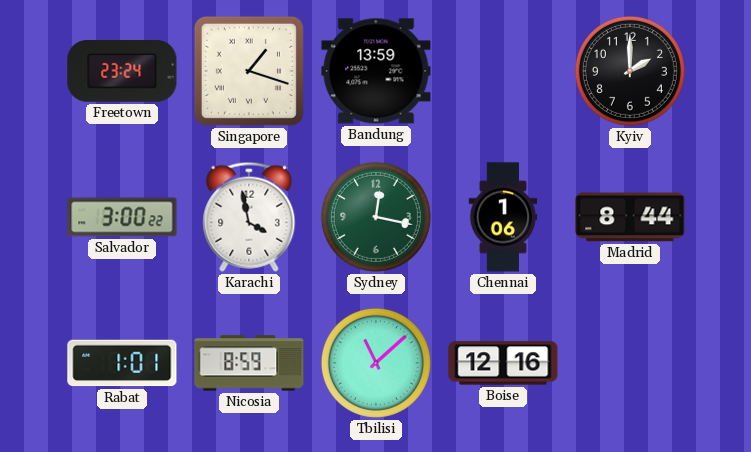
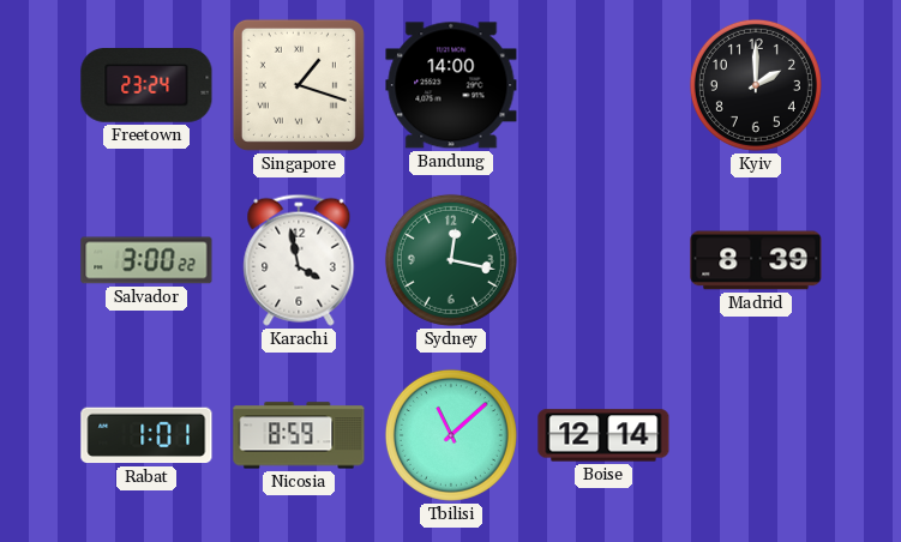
Bandung: 13:59 -> 14:00
Chennai: 1:06 -> none
Madrid: 8:44 -> 8:39
Boise: 12:16 -> 12:14
